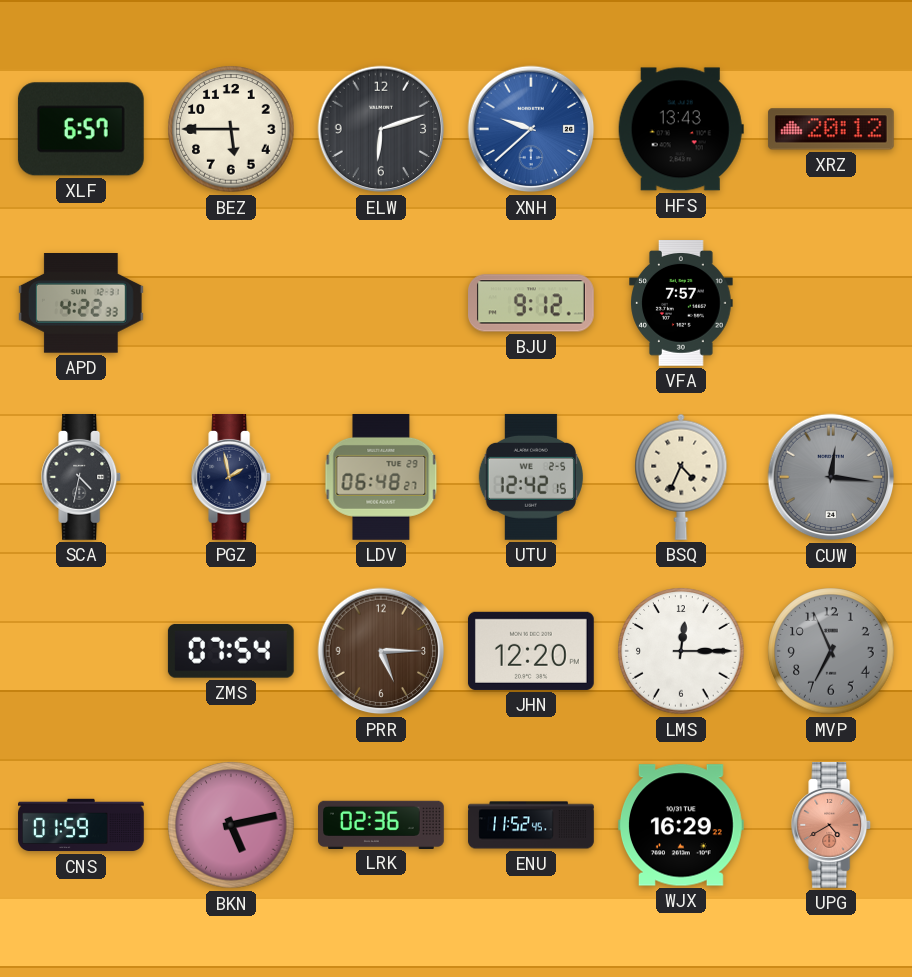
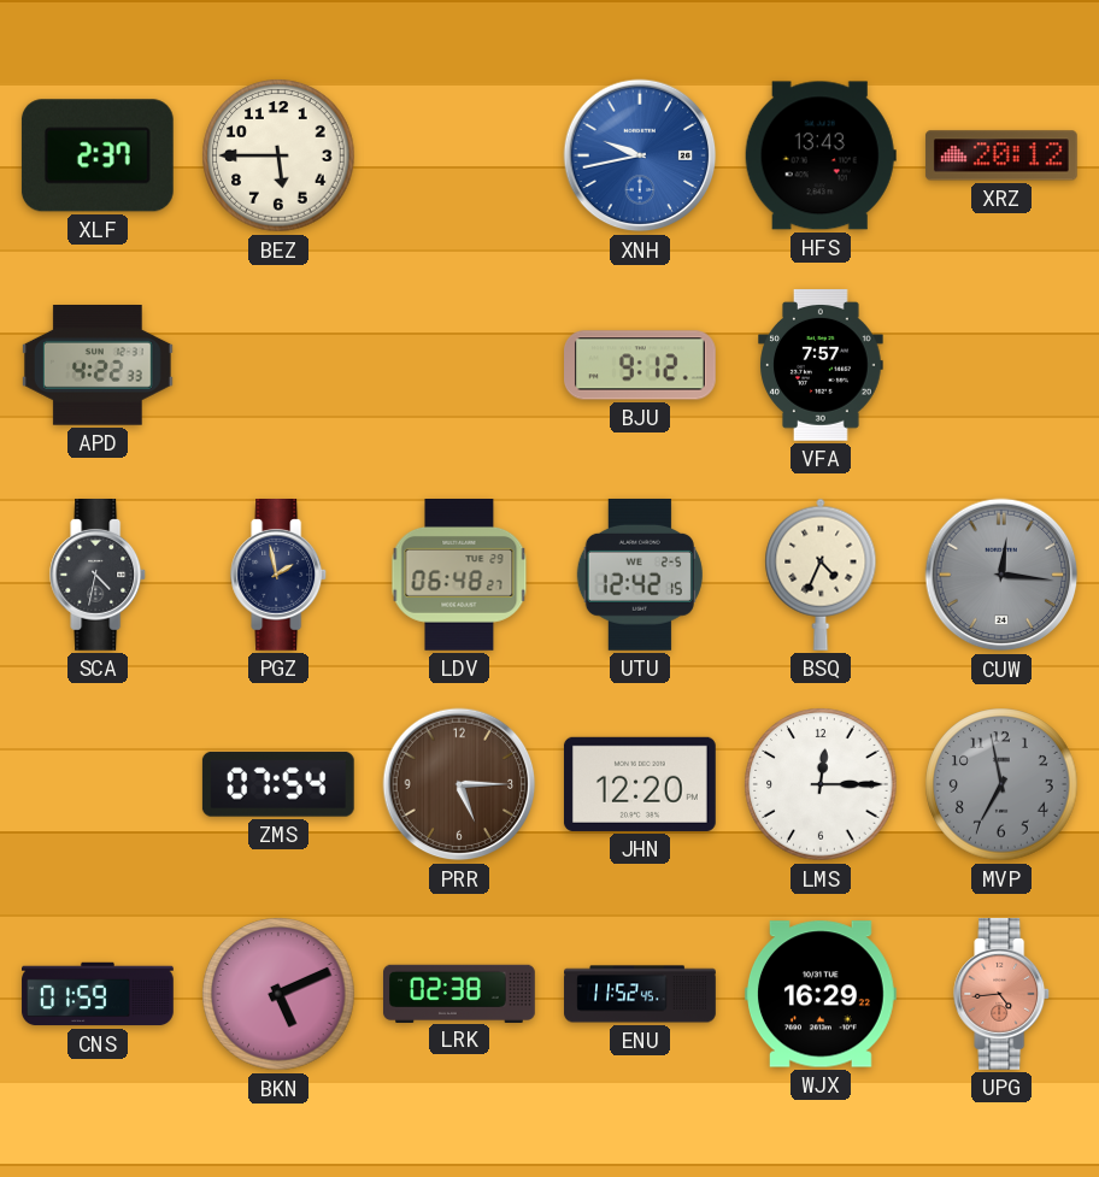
XLF: 6:57 -> 2:37
ELW: 6:12 -> none
XNH: 9:38 -> 9:43
MVP: 6:56 -> 6:58
BKN: 5:13 -> 5:11
LRK: 02:36 -> 02:38
UPG: 4:40 -> 4:44
